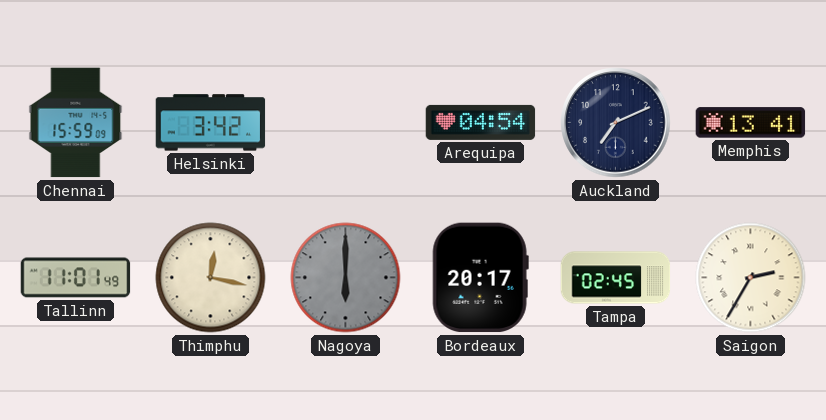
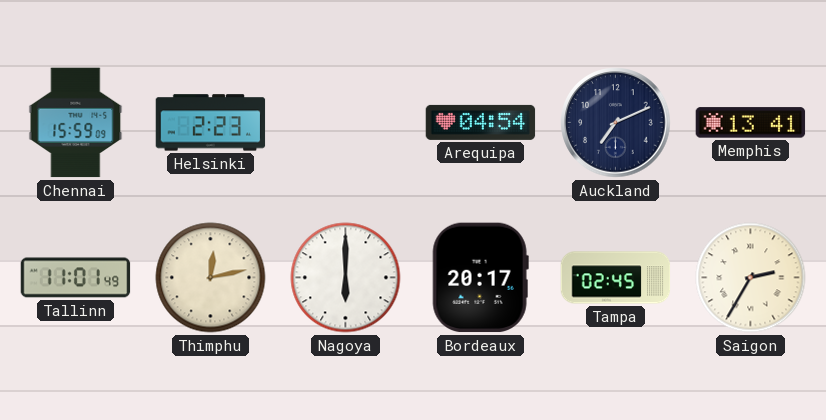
Helsinki: 3:42 -> 2:23
Thimphu: 12:17 -> 12:13
Nagoya dial: grey -> white
